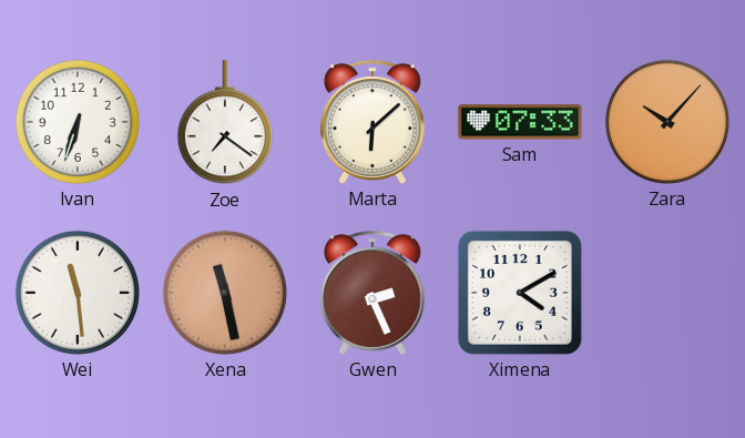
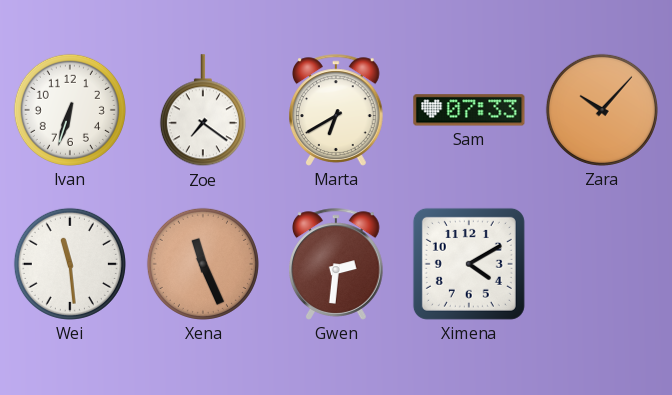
Marta: 6:08 -> 6:40
Xena: 11:28 -> 11:26
Gwen: 2:26 -> 2:31
